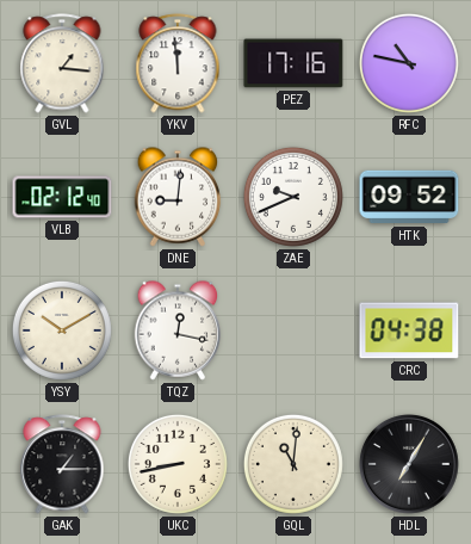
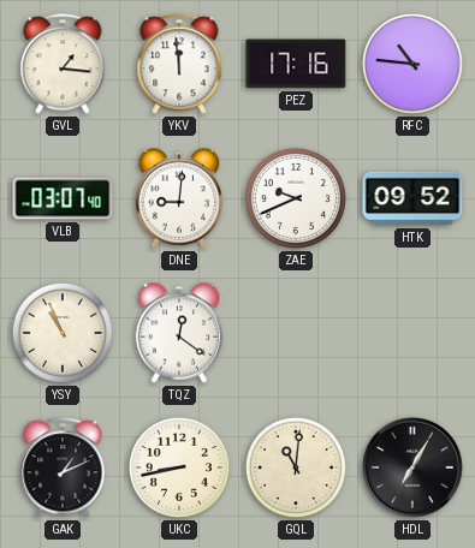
RFC: 10:47 -> 10:46
VLB: 02:12 -> 03:07
YSY: 10:10 -> 10:56
TQZ: 12:17 -> 12:21
CRC: 04:38 -> none
GAK: 1:15 -> 1:11
